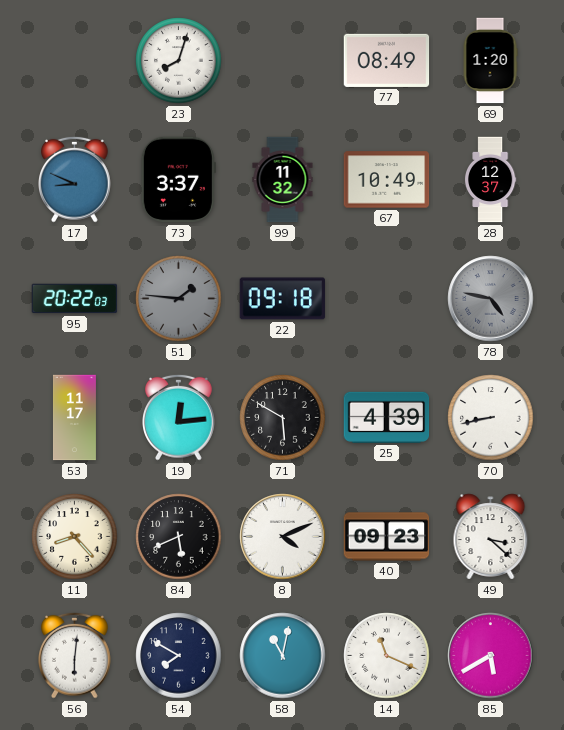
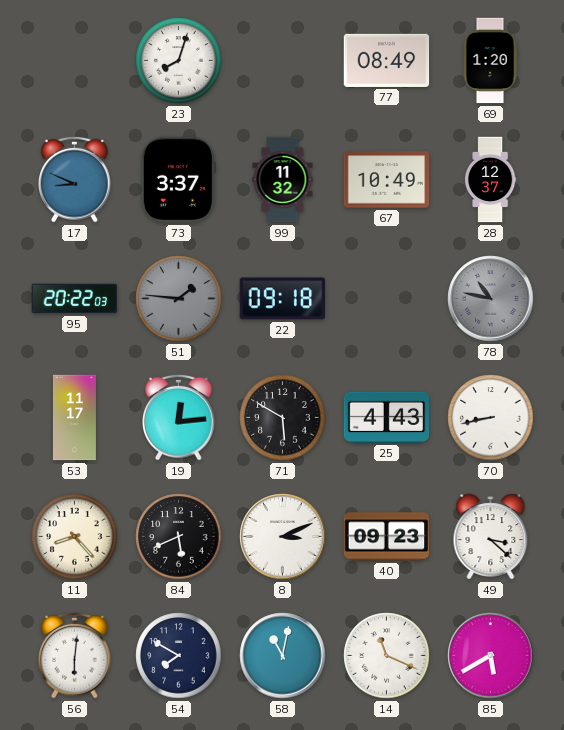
78: 4:47 -> 10:47
25: 4:39 -> 4:43
8: 4:11 -> 3:11
